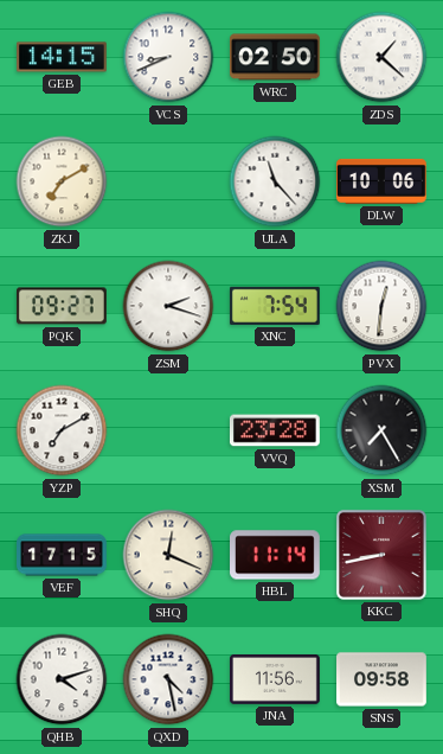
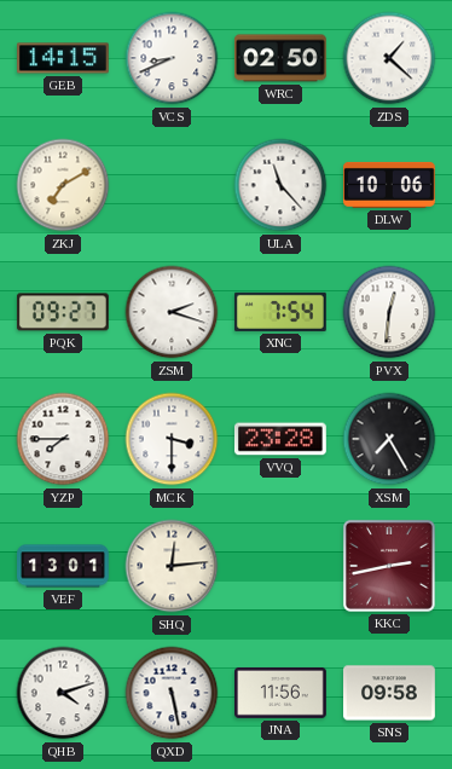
YZP: 7:10 -> 7:45
MCK: none -> 3:30
VEF: 17:15 -> 13:01
SHQ: 12:19 -> 12:14
HBL: 11:14 -> none
KKC: 8:43 -> 2:43
QXD: 4:28 -> 5:28
